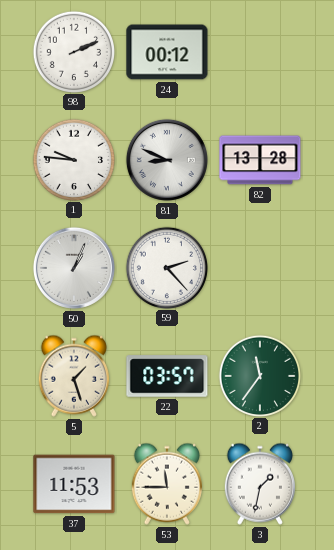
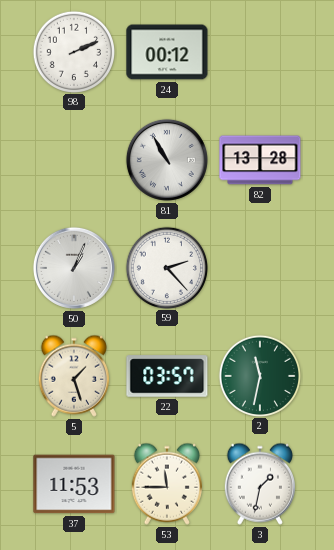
1: 9:46 -> none
81: 8:49 -> 10:55
2: 11:36 -> 11:32
